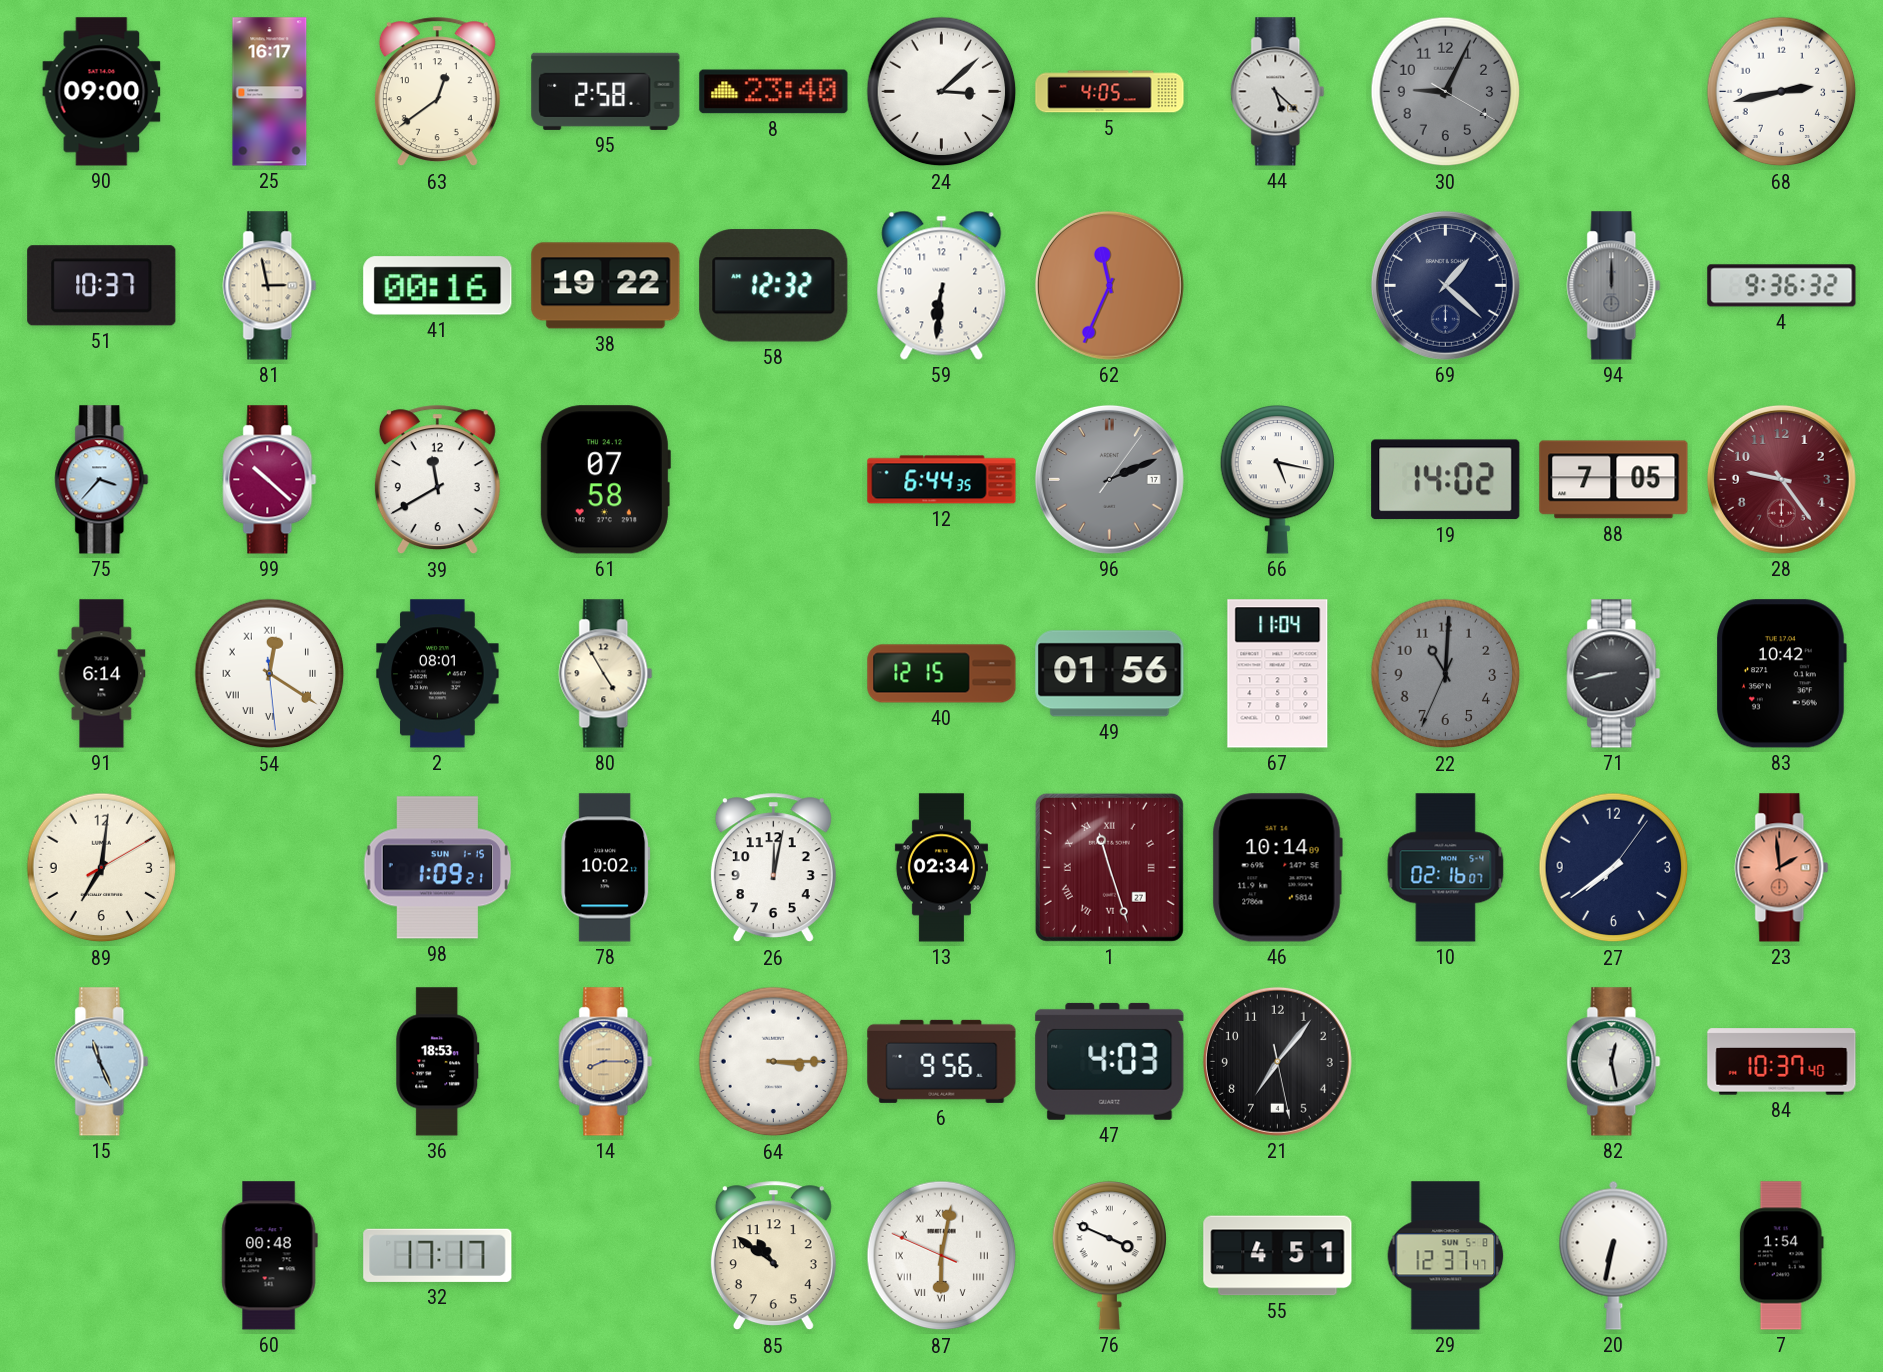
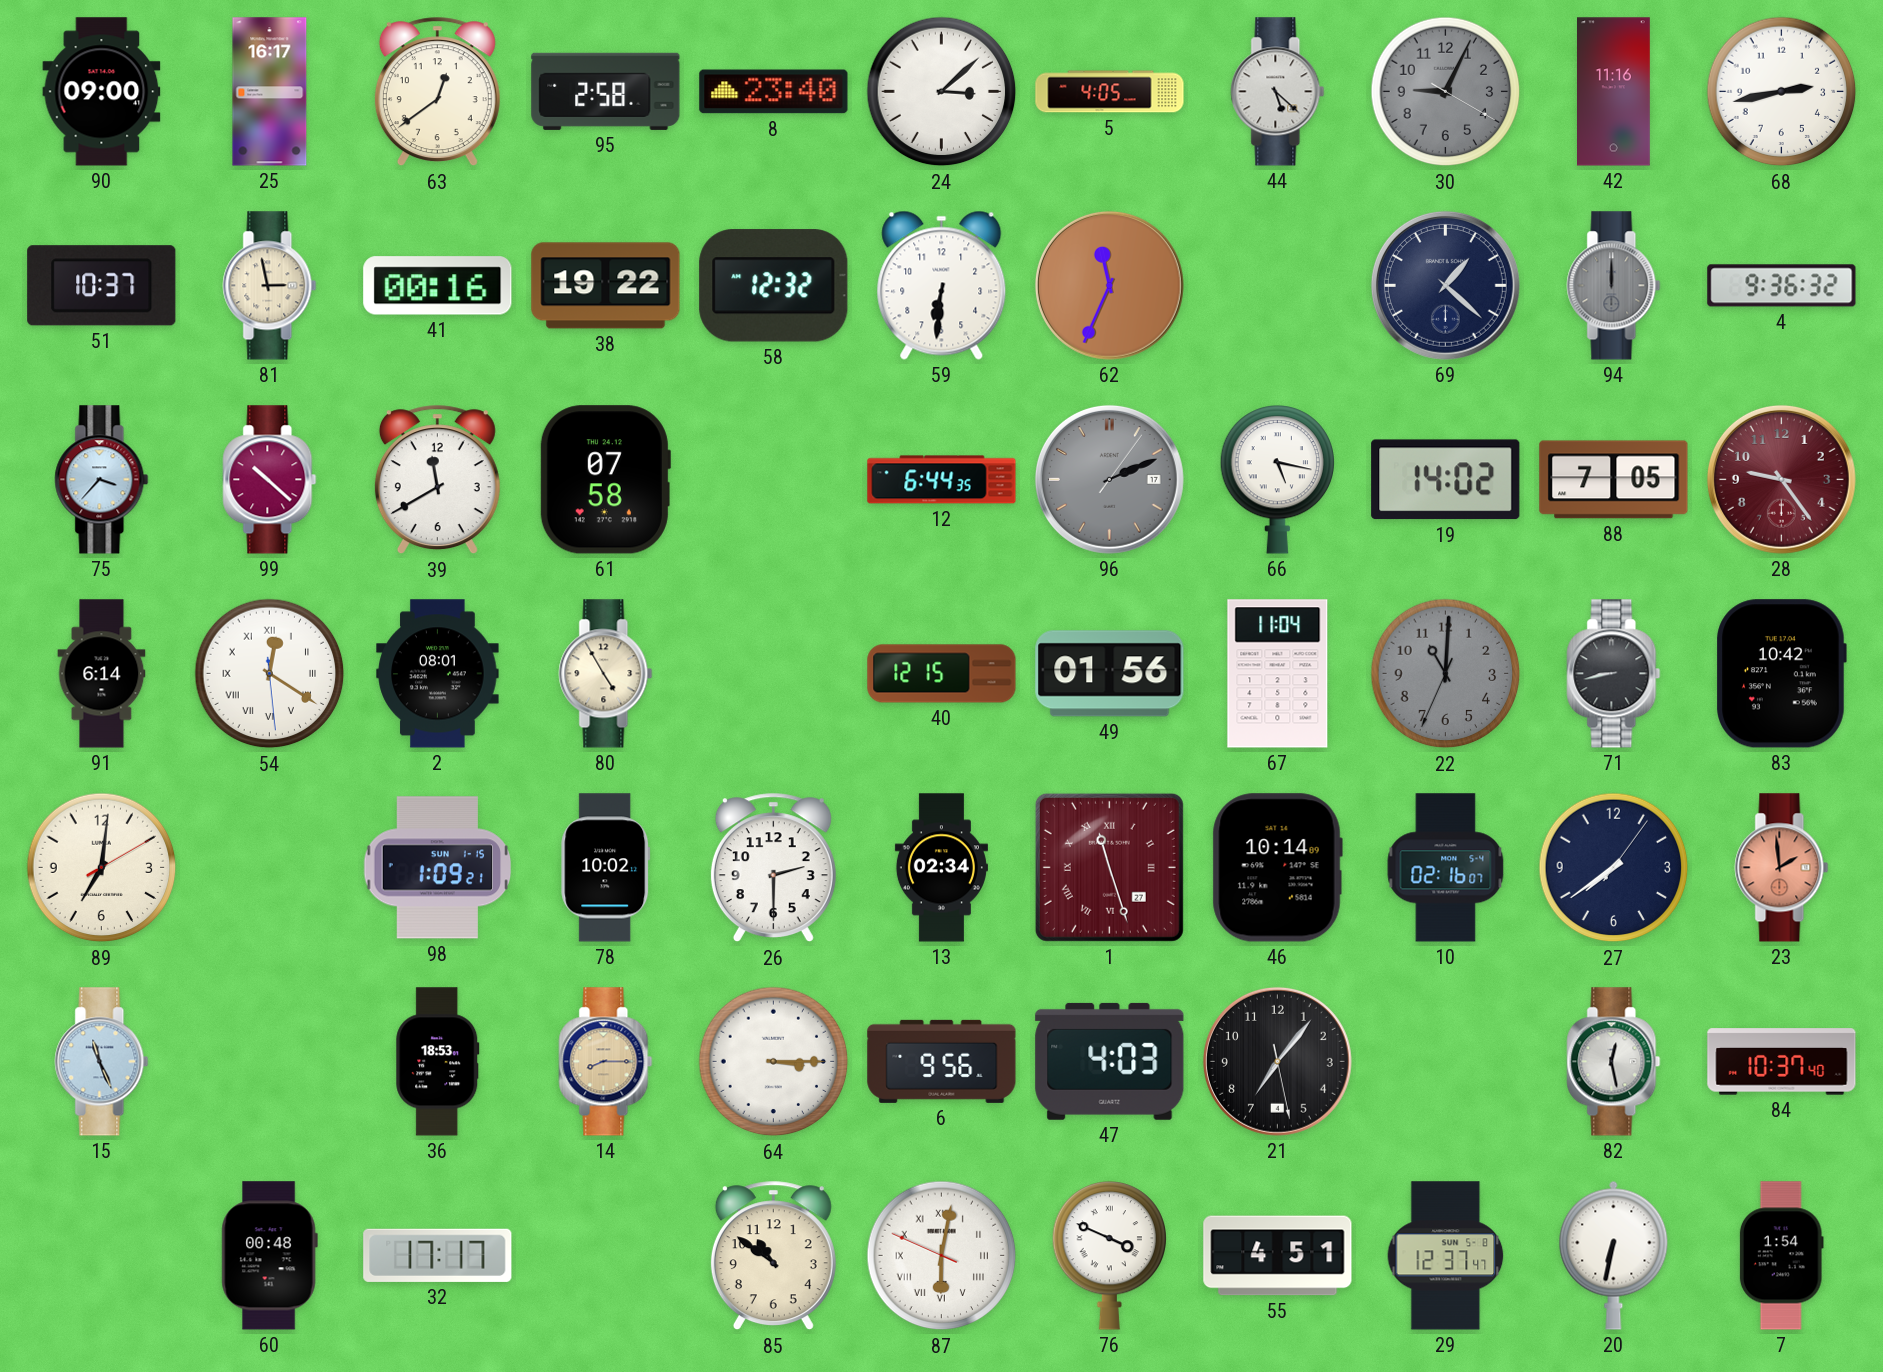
42: none -> 11:16
26: 12:02 -> 2:30
